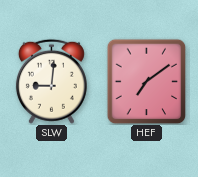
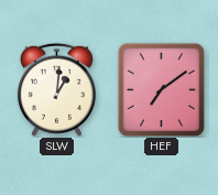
SLW: 9:01 -> 1:01
